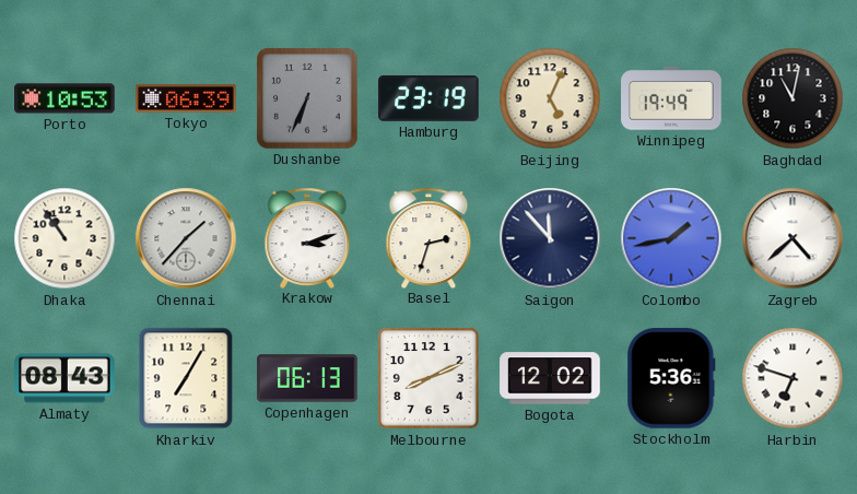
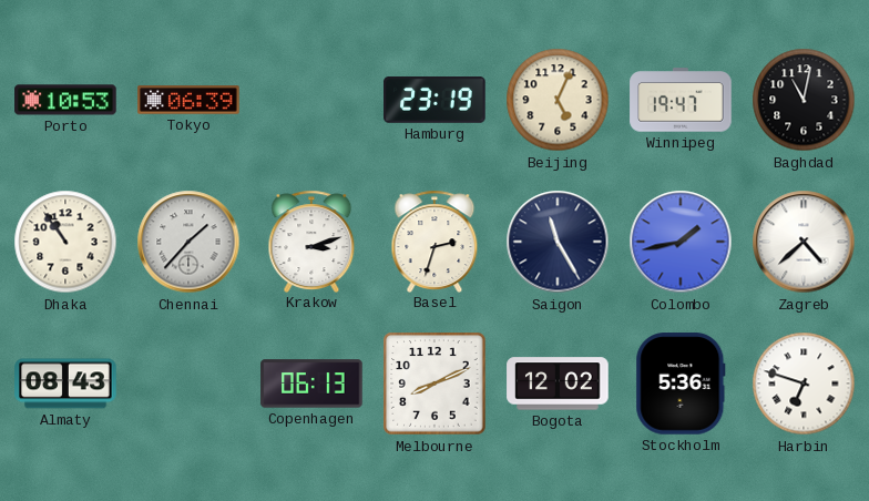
Dushanbe: 6:34 -> none
Winnipeg: 19:49 -> 19:47
Saigon: 11:53 -> 11:25
Kharkiv: 7:05 -> none
